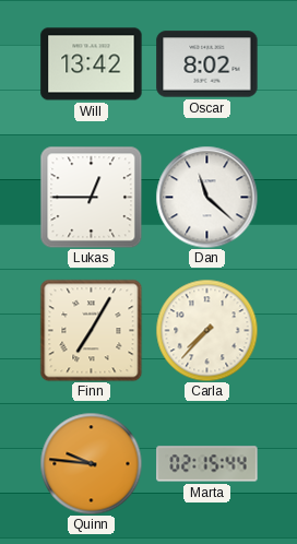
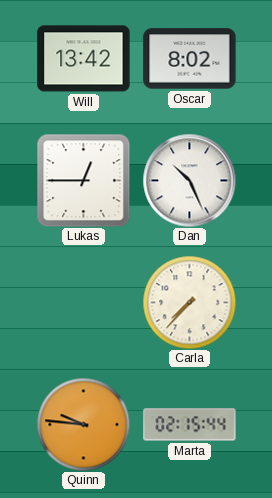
Dan: 11:22 -> 10:26
Finn: 7:05 -> none
